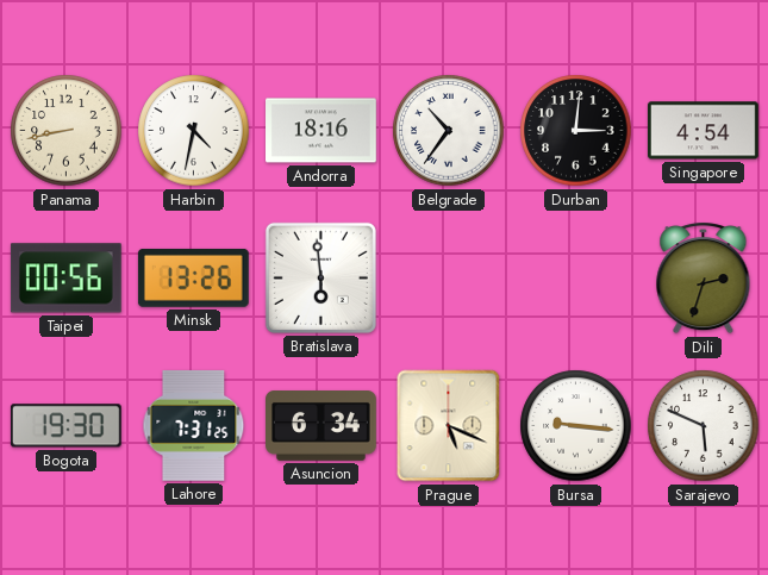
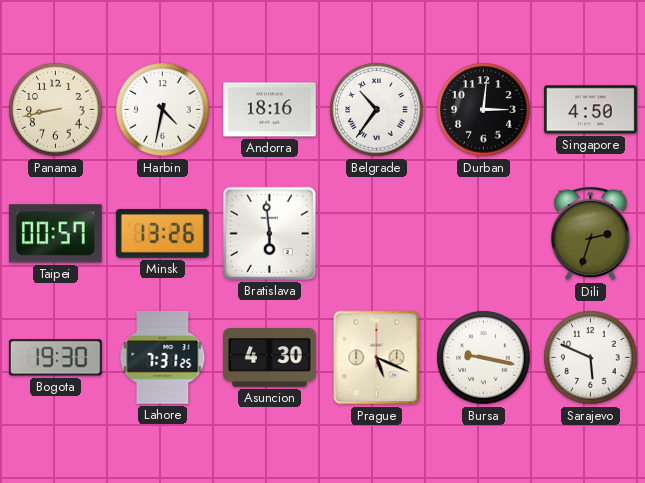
Singapore: 4:54 -> 4:50
Taipei: 00:56 -> 00:57
Asuncion: 6:34 -> 4:30
Bursa: 9:16 -> 9:17
